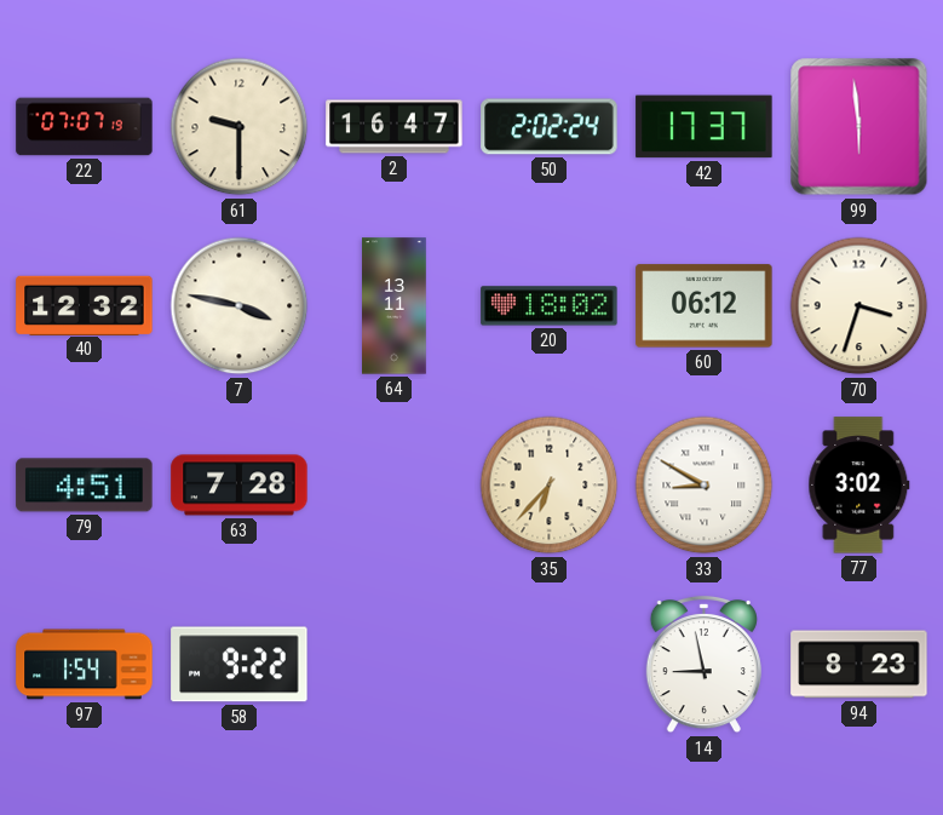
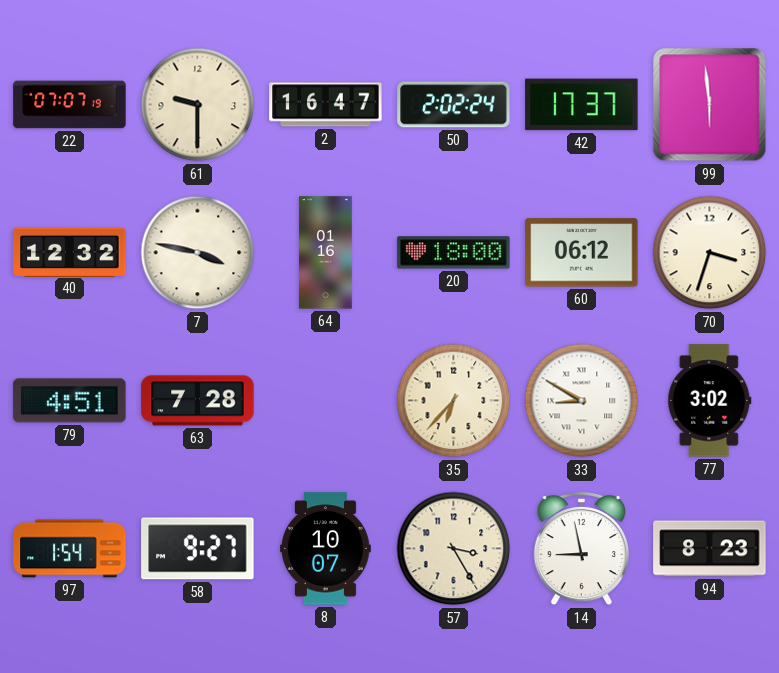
64: 13:11 -> 01:16
20: 18:02 -> 18:00
58: 9:22 -> 9:27
8: none -> 10:07
57: none -> 3:25
